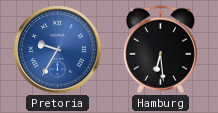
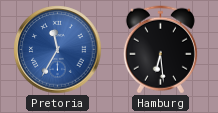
Pretoria: 9:35 -> 11:35
